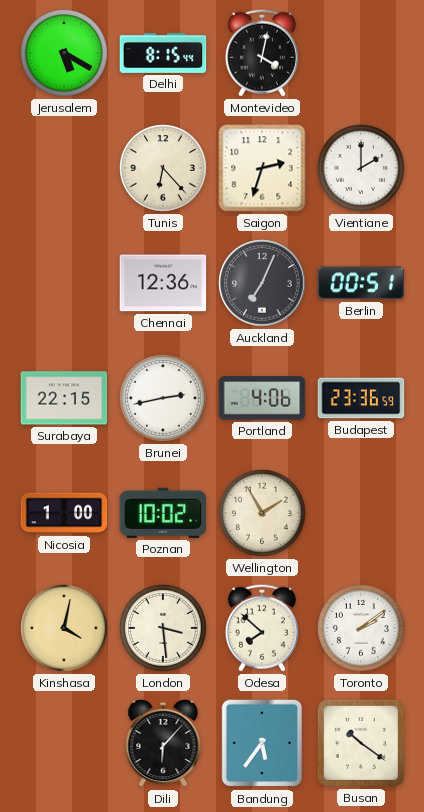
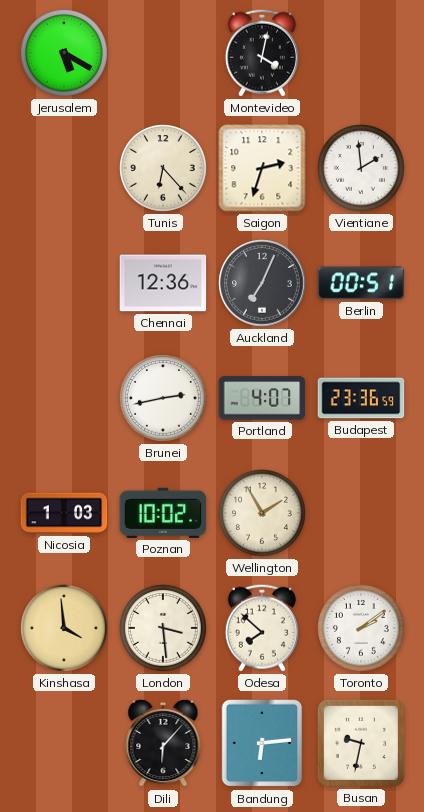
Delhi: 8:15 -> none
Vientiane: 2:00 -> 1:59
Surabaya: 22:15 -> none
Portland: 4:06 -> 4:07
Nicosia: 1:00 -> 1:03
Kinshasa: 4:02 -> 3:59
Bandung: 5:36 -> 6:14
Busan: 10:21 -> 9:32
